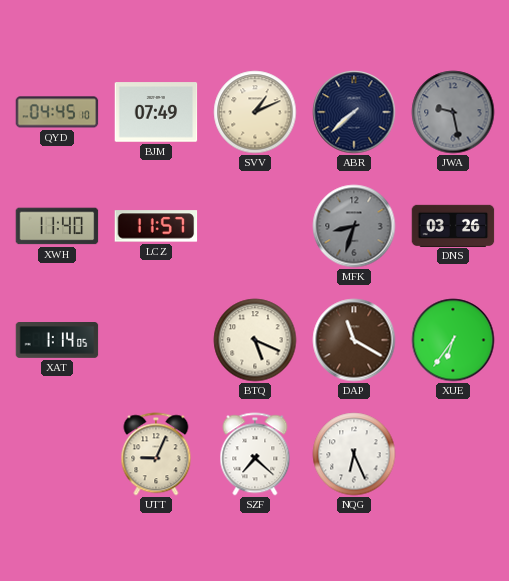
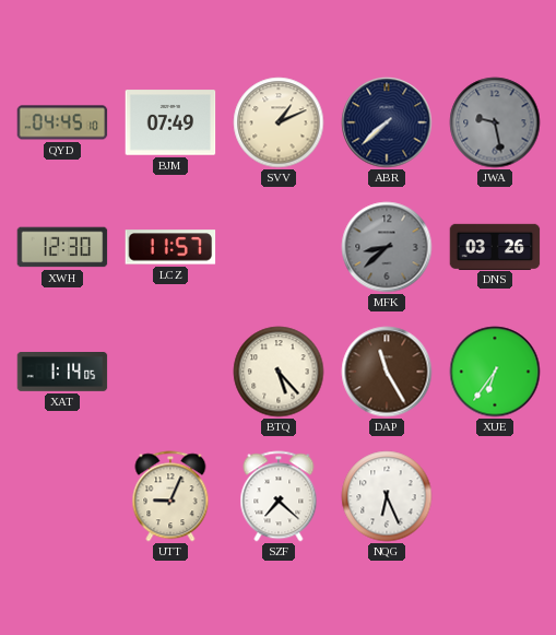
XWH: 11:40 -> 12:30
MFK: 8:33 -> 8:38
BTQ: 5:19 -> 5:23
DAP: 11:20 -> 11:25
